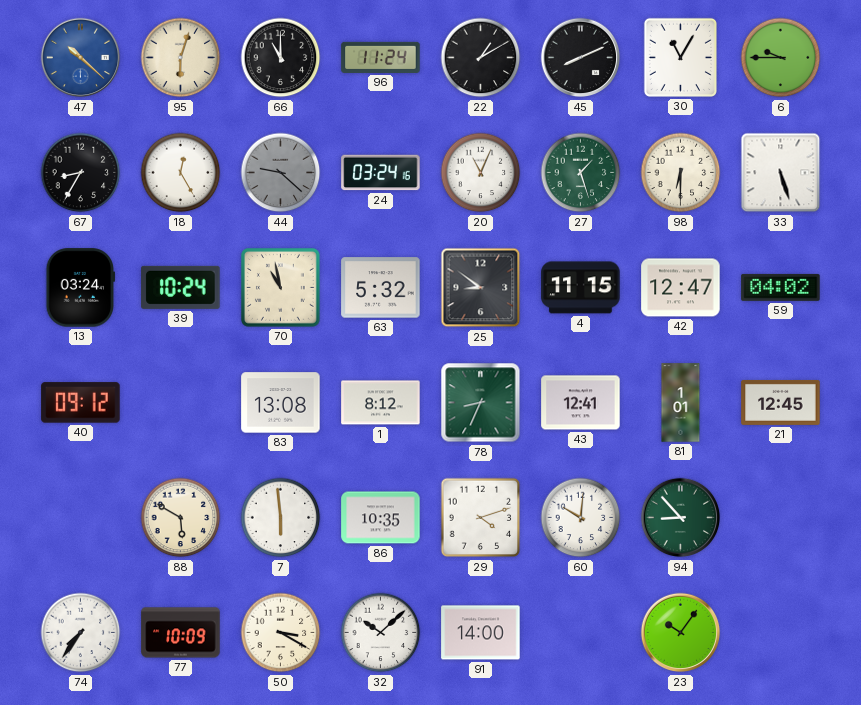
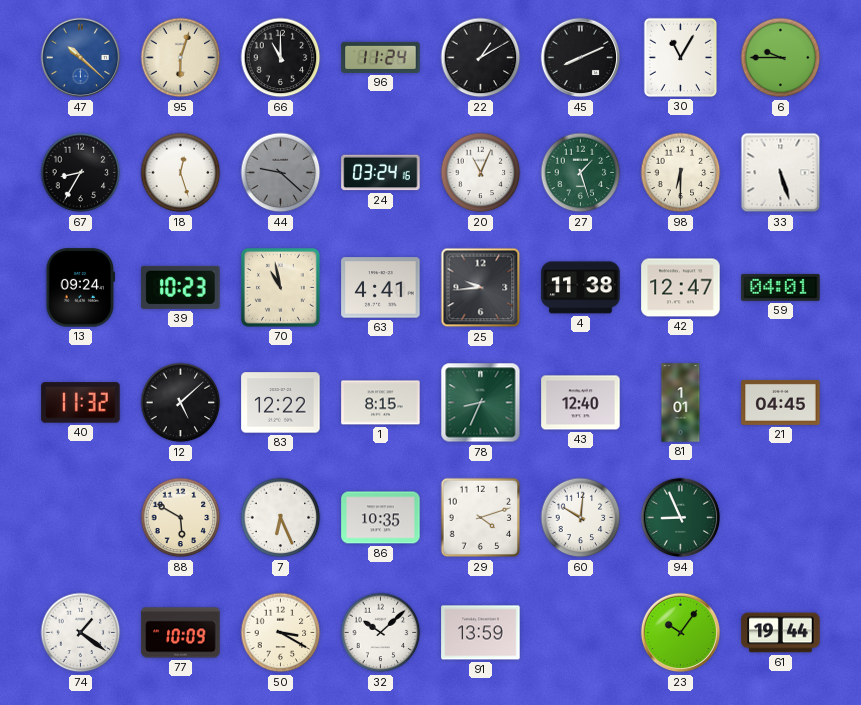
18: 12:25 -> 12:27
13: 03:24 -> 09:24
39: 10:24 -> 10:23
63: 5:32 -> 4:41
25: 8:51 -> 9:44
4: 11:15 -> 11:38
59: 04:02 -> 04:01
40: 09:12 -> 11:32
12: none -> 5:08
83: 13:08 -> 12:22
1: 8:12 -> 8:15
43: 12:41 -> 12:40
21: 12:45 -> 04:45
7: 5:59 -> 6:26
94: 8:53 -> 8:56
74: 7:36 -> 1:21
91: 14:00 -> 13:59
61: none -> 19:44
